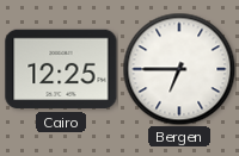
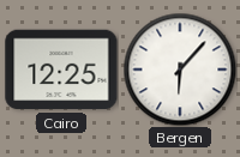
Bergen: 6:45 -> 6:07
